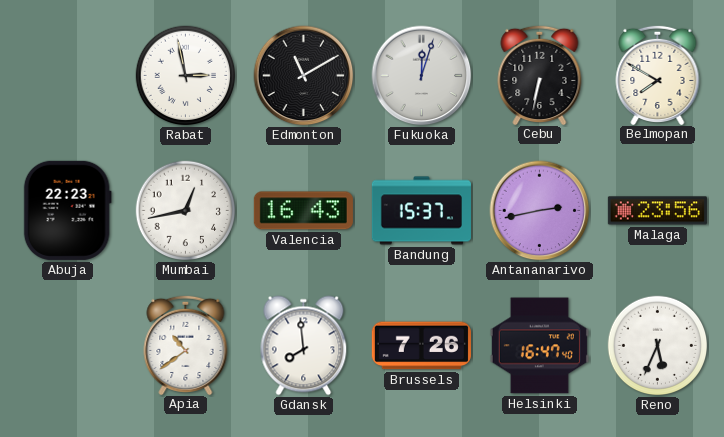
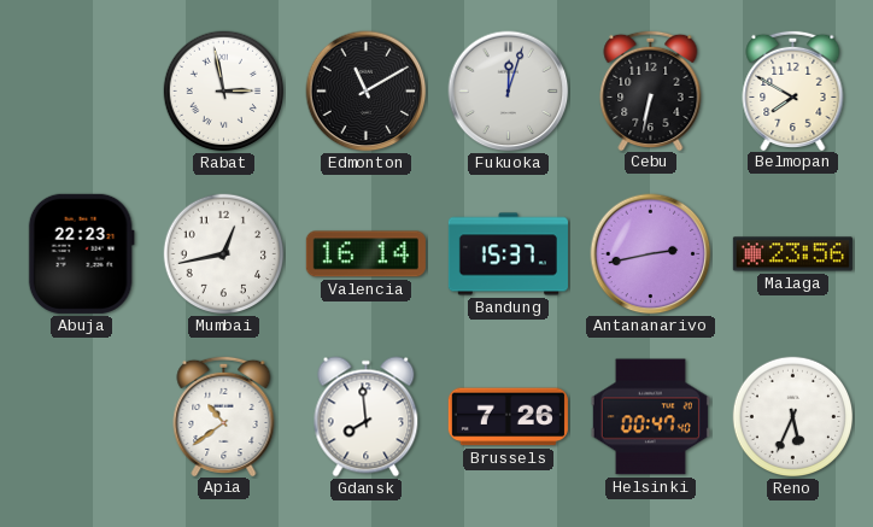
Valencia: 16:43 -> 16:14
Helsinki: 16:47 -> 00:47
